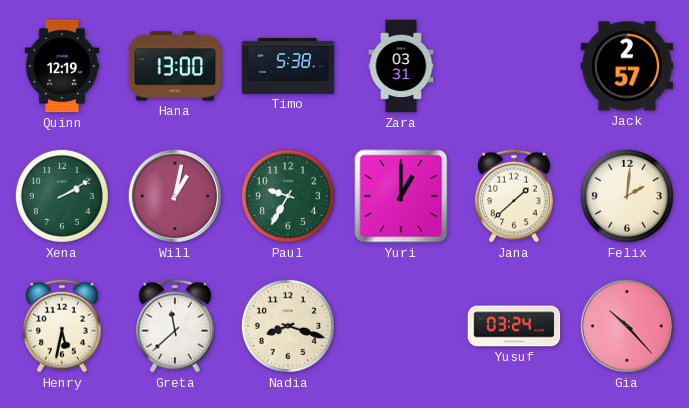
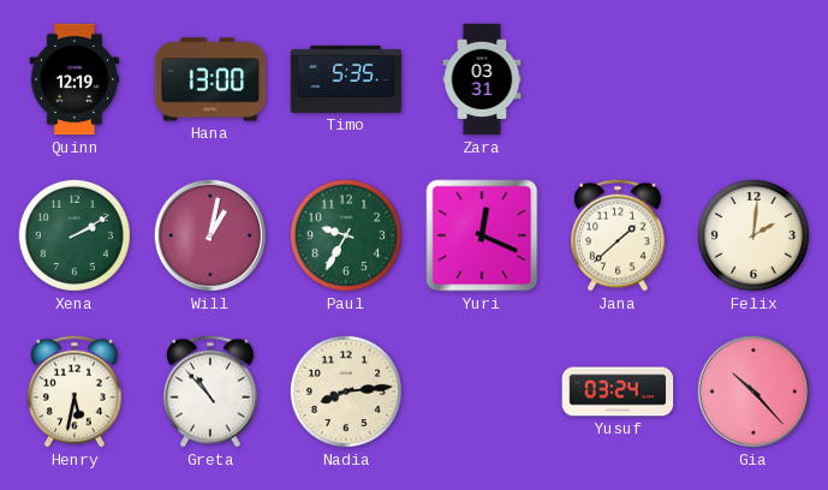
Timo: 5:38 -> 5:35
Jack: 2:57 -> none
Yuri: 1:00 -> 12:19
Greta: 11:38 -> 10:53
Nadia: 8:18 -> 8:14
